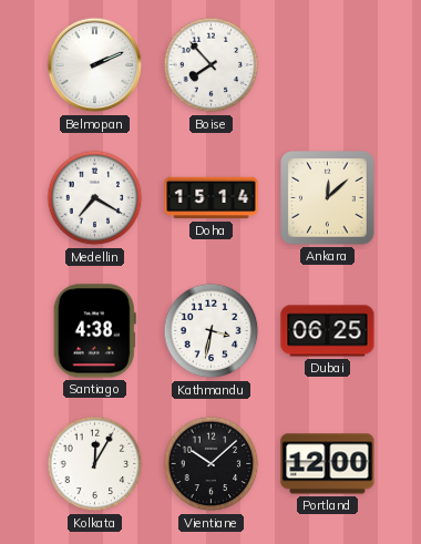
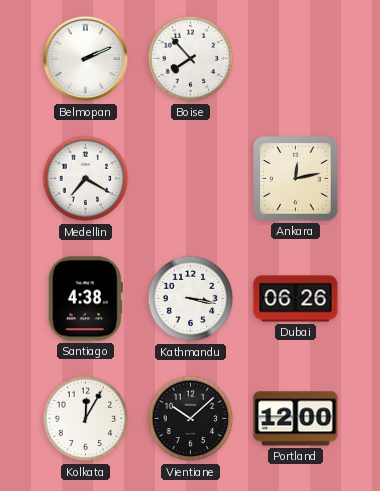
Doha: 15:14 -> none
Ankara: 12:08 -> 12:13
Kathmandu: 3:32 -> 3:17
Dubai: 06:25 -> 06:26
